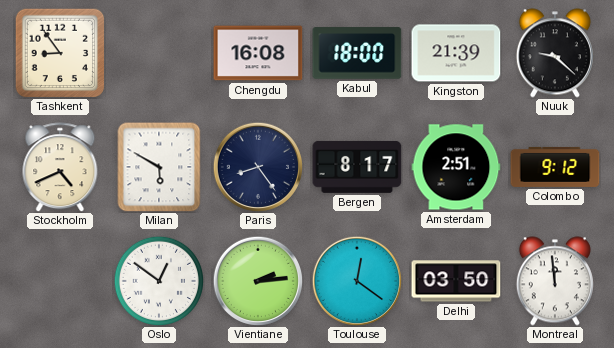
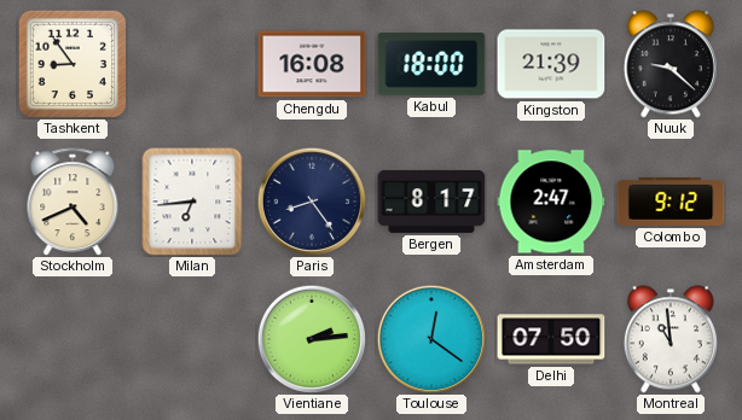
Milan: 5:50 -> 6:44
Amsterdam: 2:51 -> 2:47
Oslo: 12:51 -> none
Delhi: 03:50 -> 07:50
Montreal: 11:59 -> 10:59
